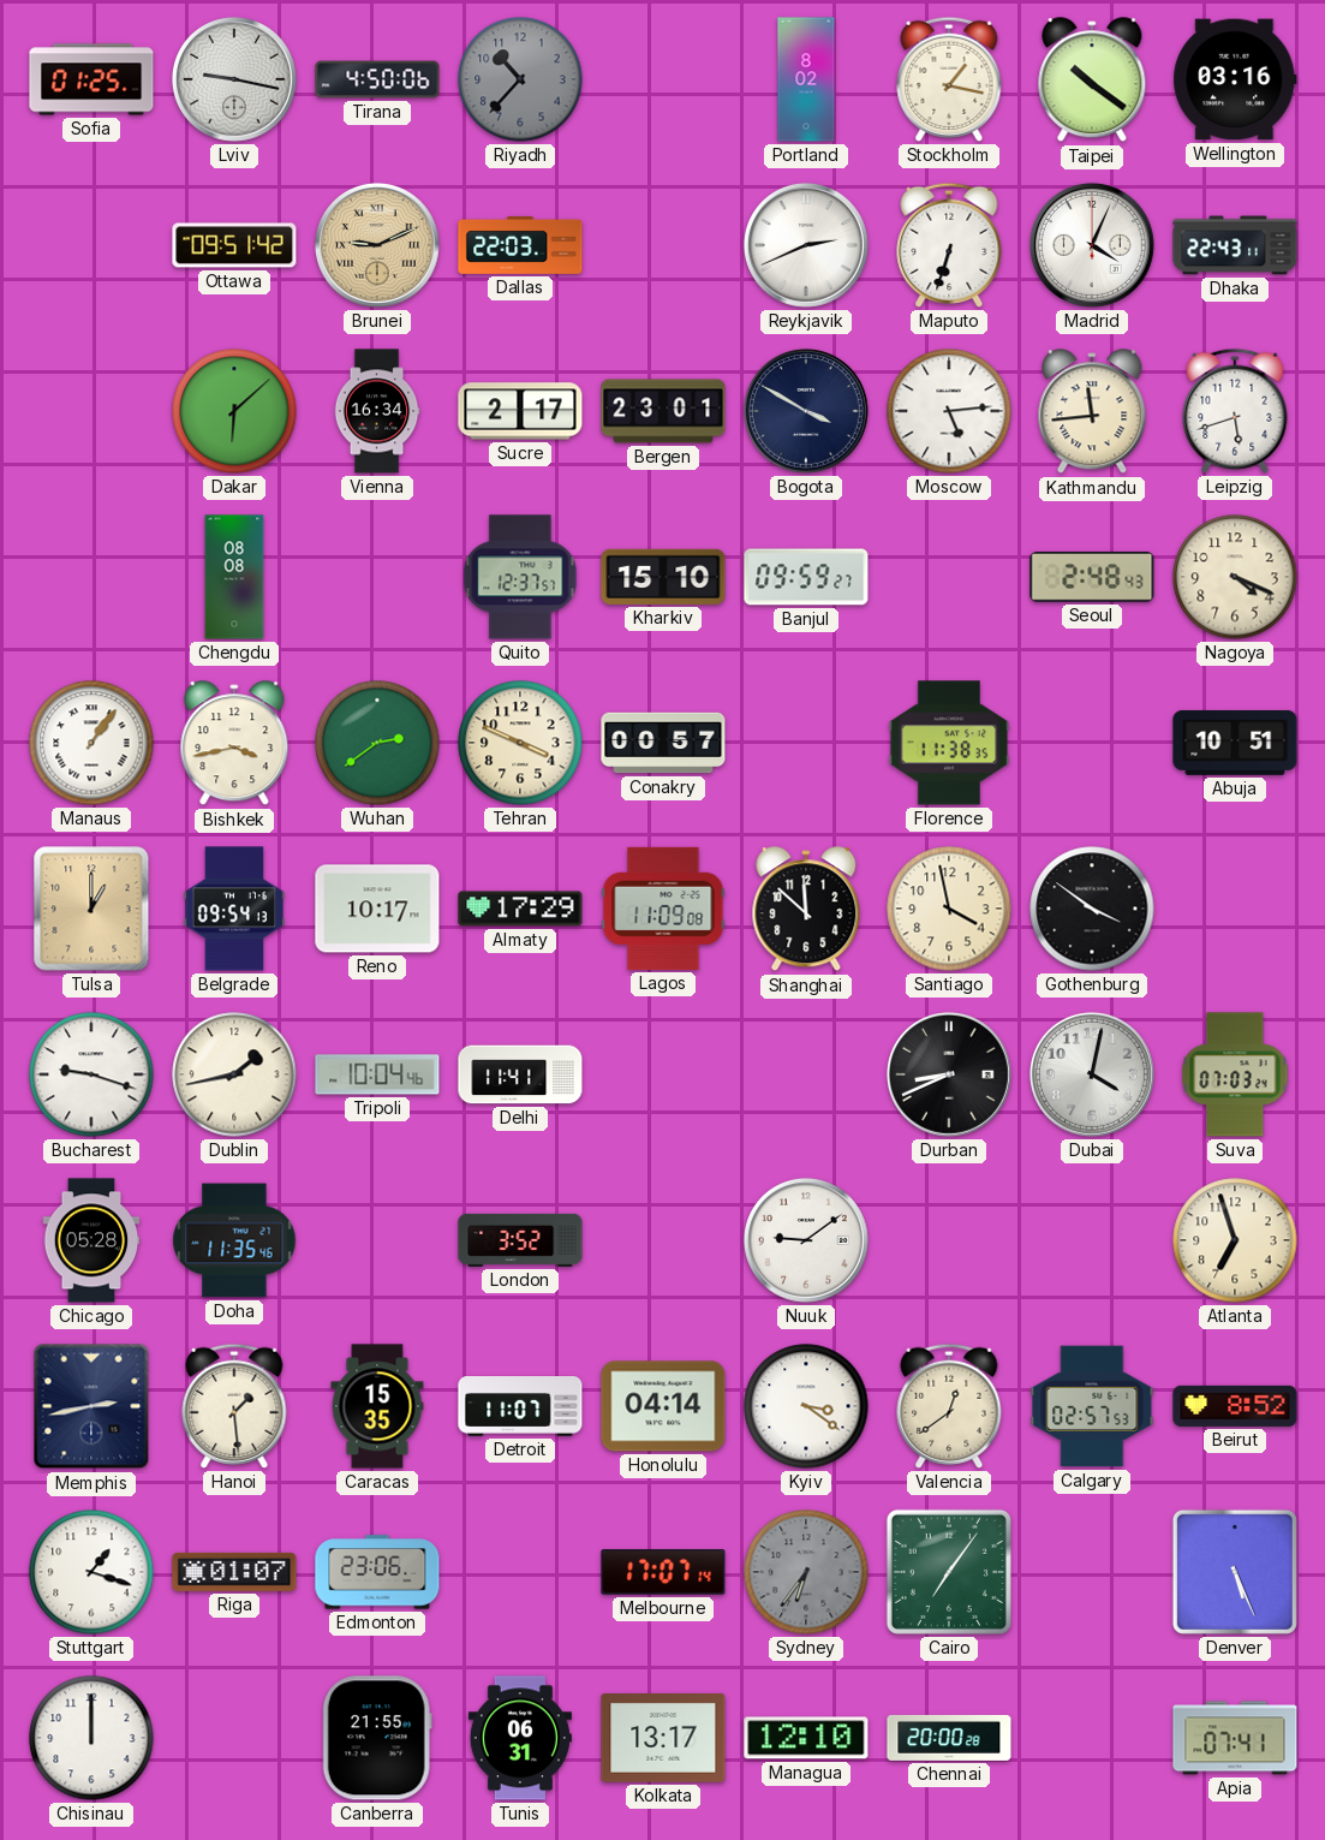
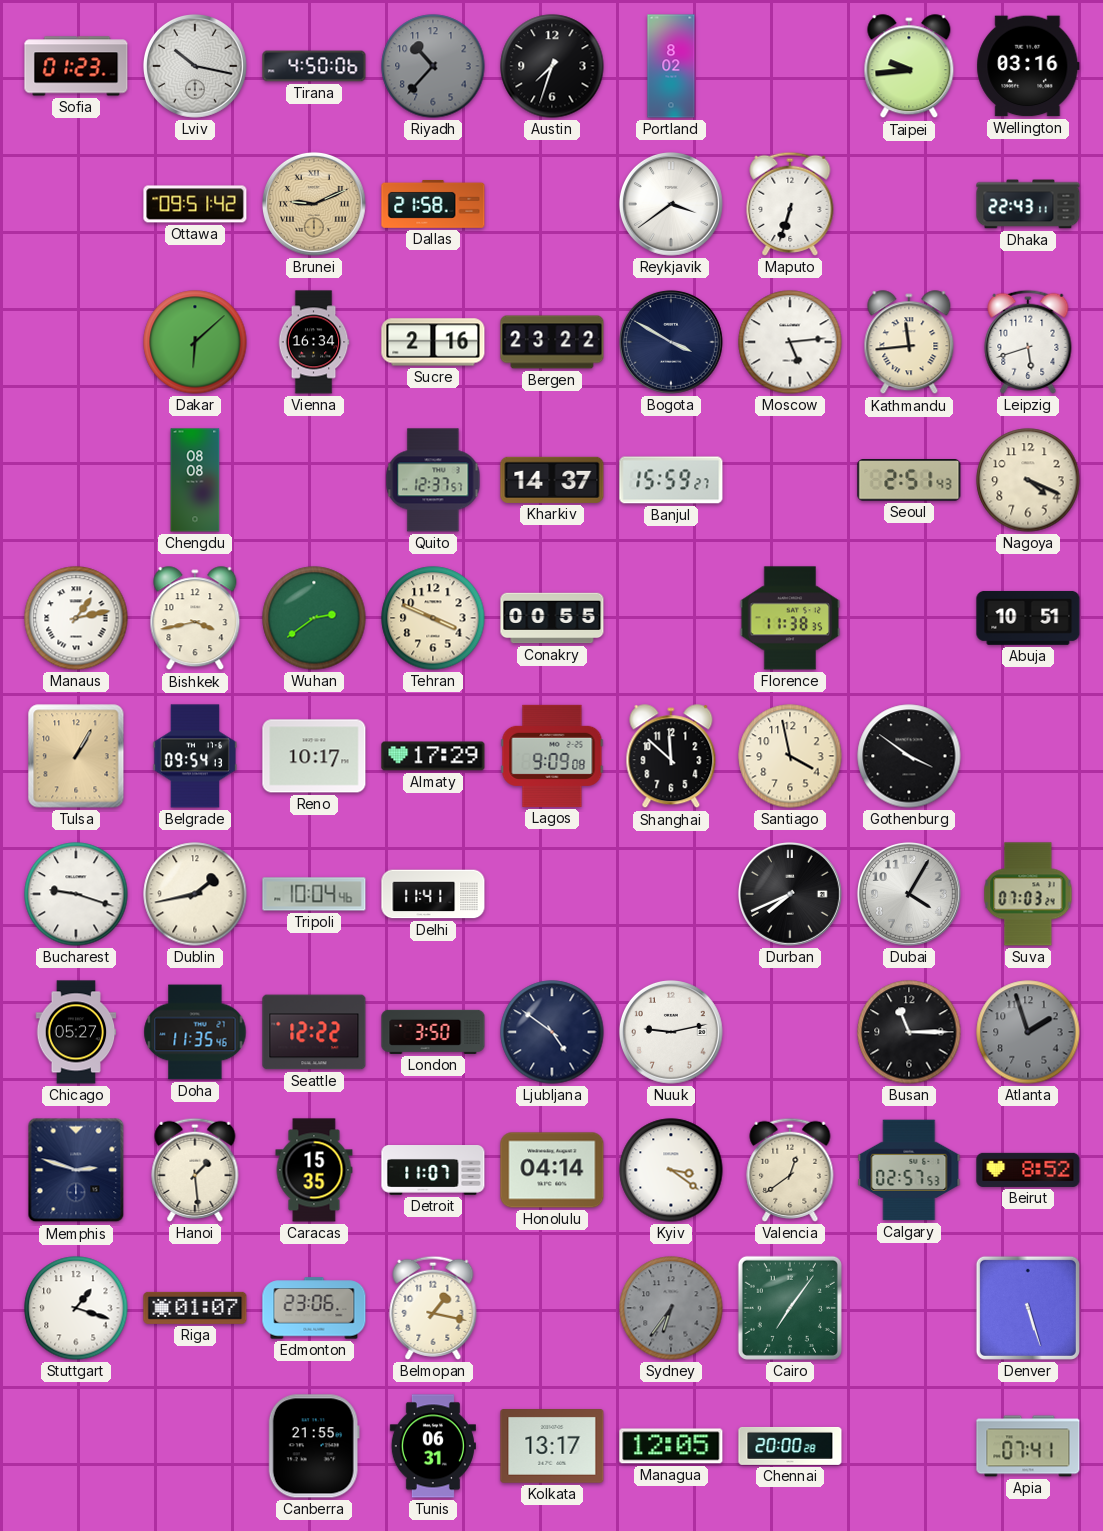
Sofia: 01:25 -> 01:23
Lviv: 9:17 -> 10:17
Austin: none -> 7:33
Stockholm: 1:17 -> none
Taipei: 10:21 -> 9:44
Dallas: 22:03 -> 21:58
Reykjavik: 2:41 -> 3:39
Madrid: 4:04 -> none
Sucre: 2:17 -> 2:16
Bergen: 23:01 -> 23:22
Kharkiv: 15:10 -> 14:37
Banjul: 09:59 -> 15:59
Seoul: 2:48 -> 2:51
Manaus: 1:06 -> 1:13
Conakry: 00:57 -> 00:55
Tulsa: 1:00 -> 1:05
Lagos: 11:09 -> 9:09
Durban: 8:41 -> 7:41
Dubai: 4:02 -> 4:05
Chicago: 05:28 -> 05:27
Seattle: none -> 12:22
London: 3:52 -> 3:50
Ljubljana: none -> 4:51
Nuuk: 9:09 -> 9:13
Busan: none -> 11:15
Atlanta: 6:57 -> 1:57
Atlanta dial: cream -> grey
Memphis: 2:43 -> 2:48
Belmopan: none -> 1:17
Melbourne: 17:07 -> none
Denver: 5:26 -> 5:27
Chisinau: 12:00 -> none
Managua: 12:10 -> 12:05
